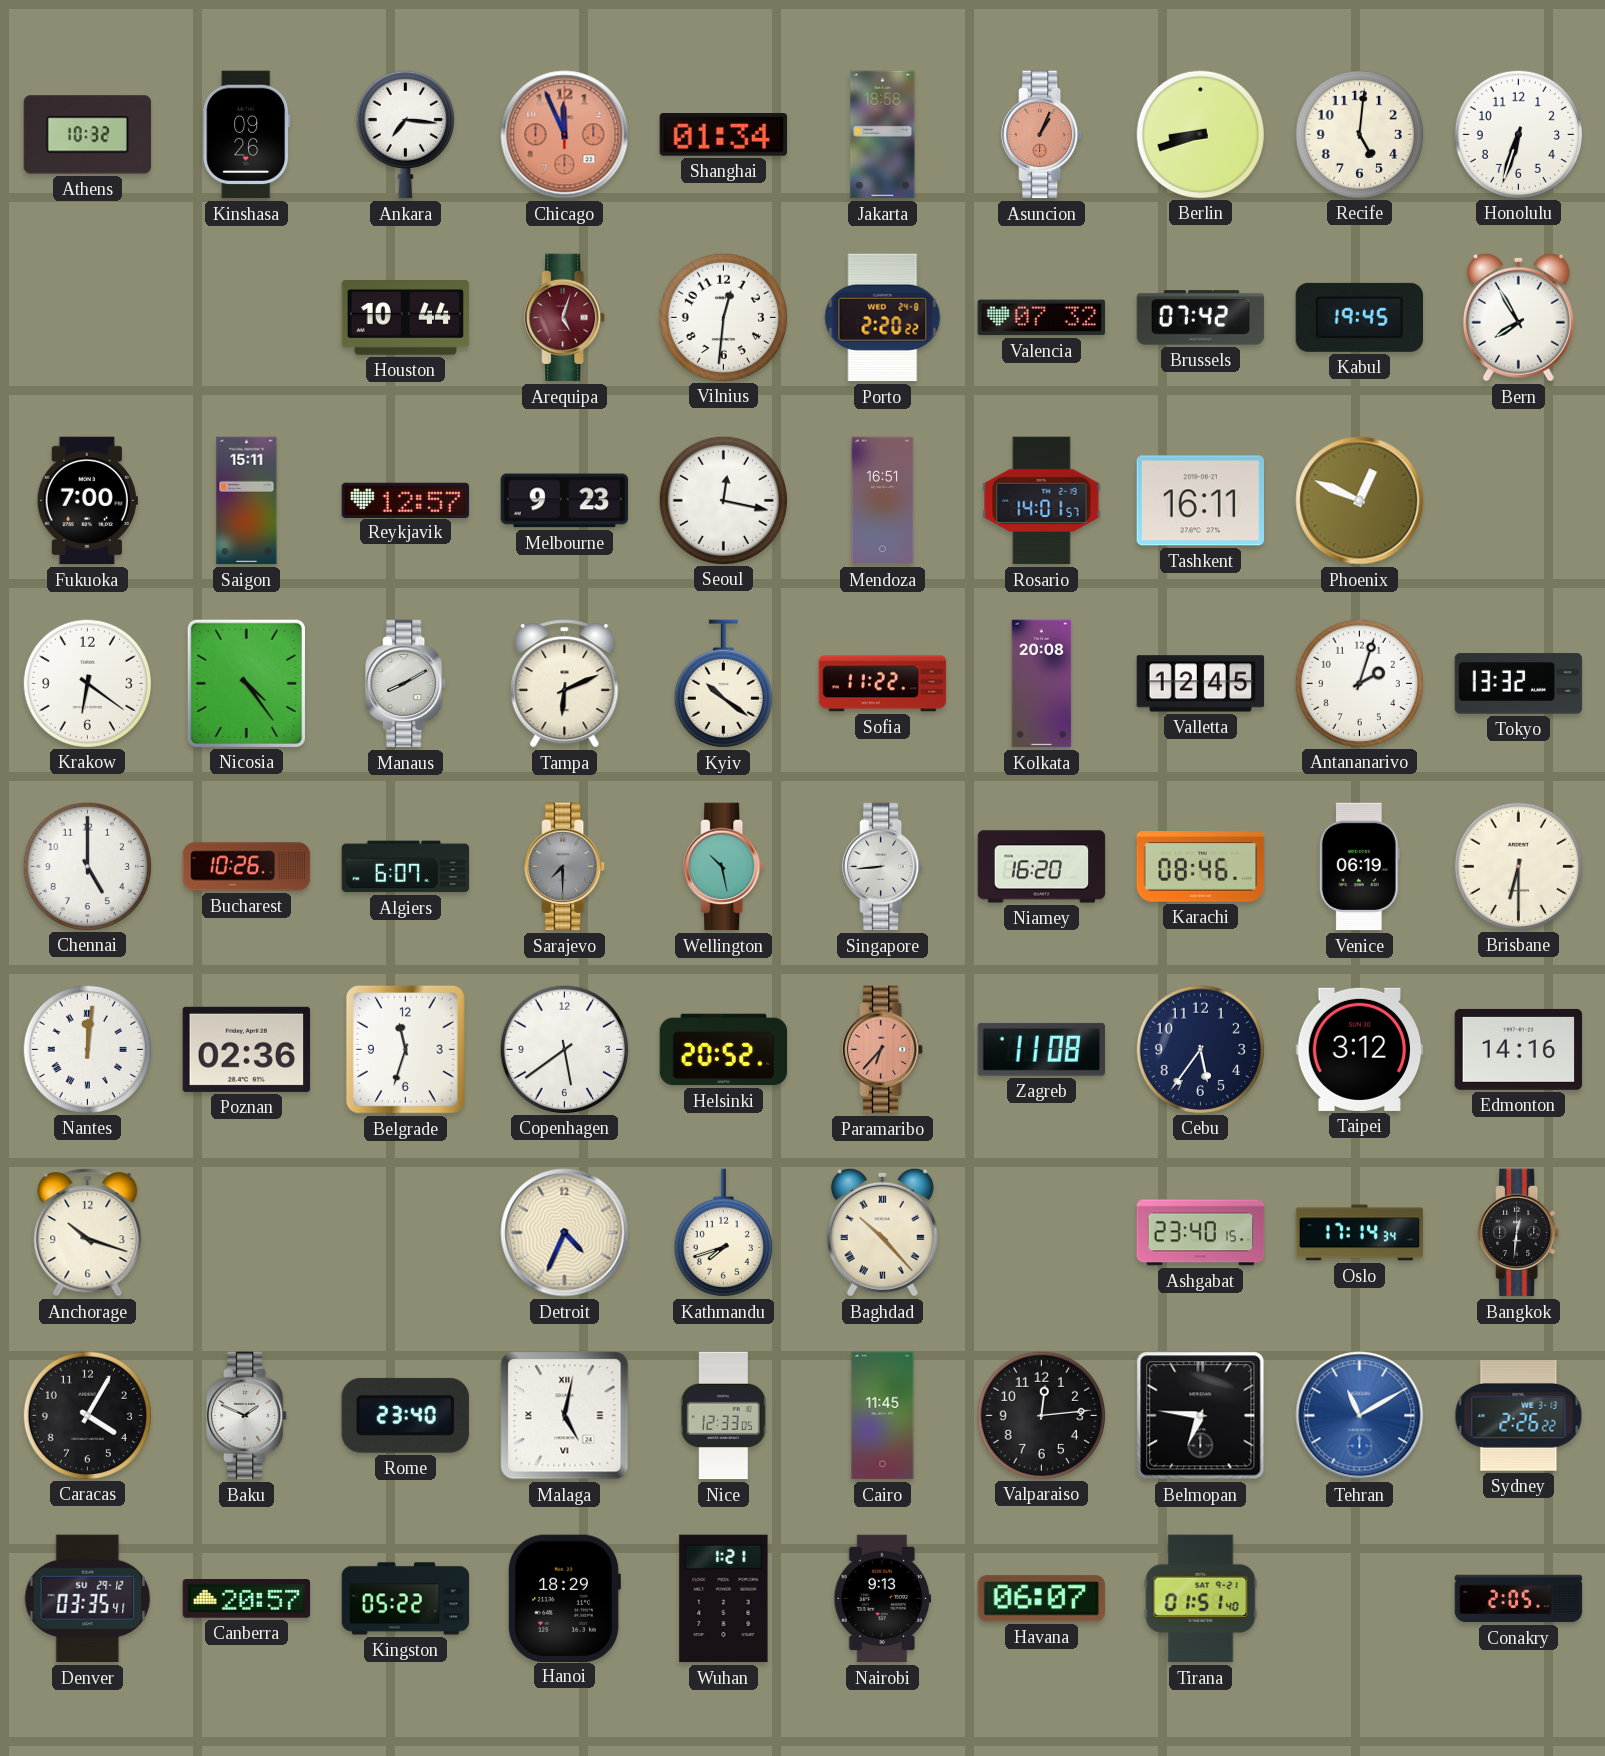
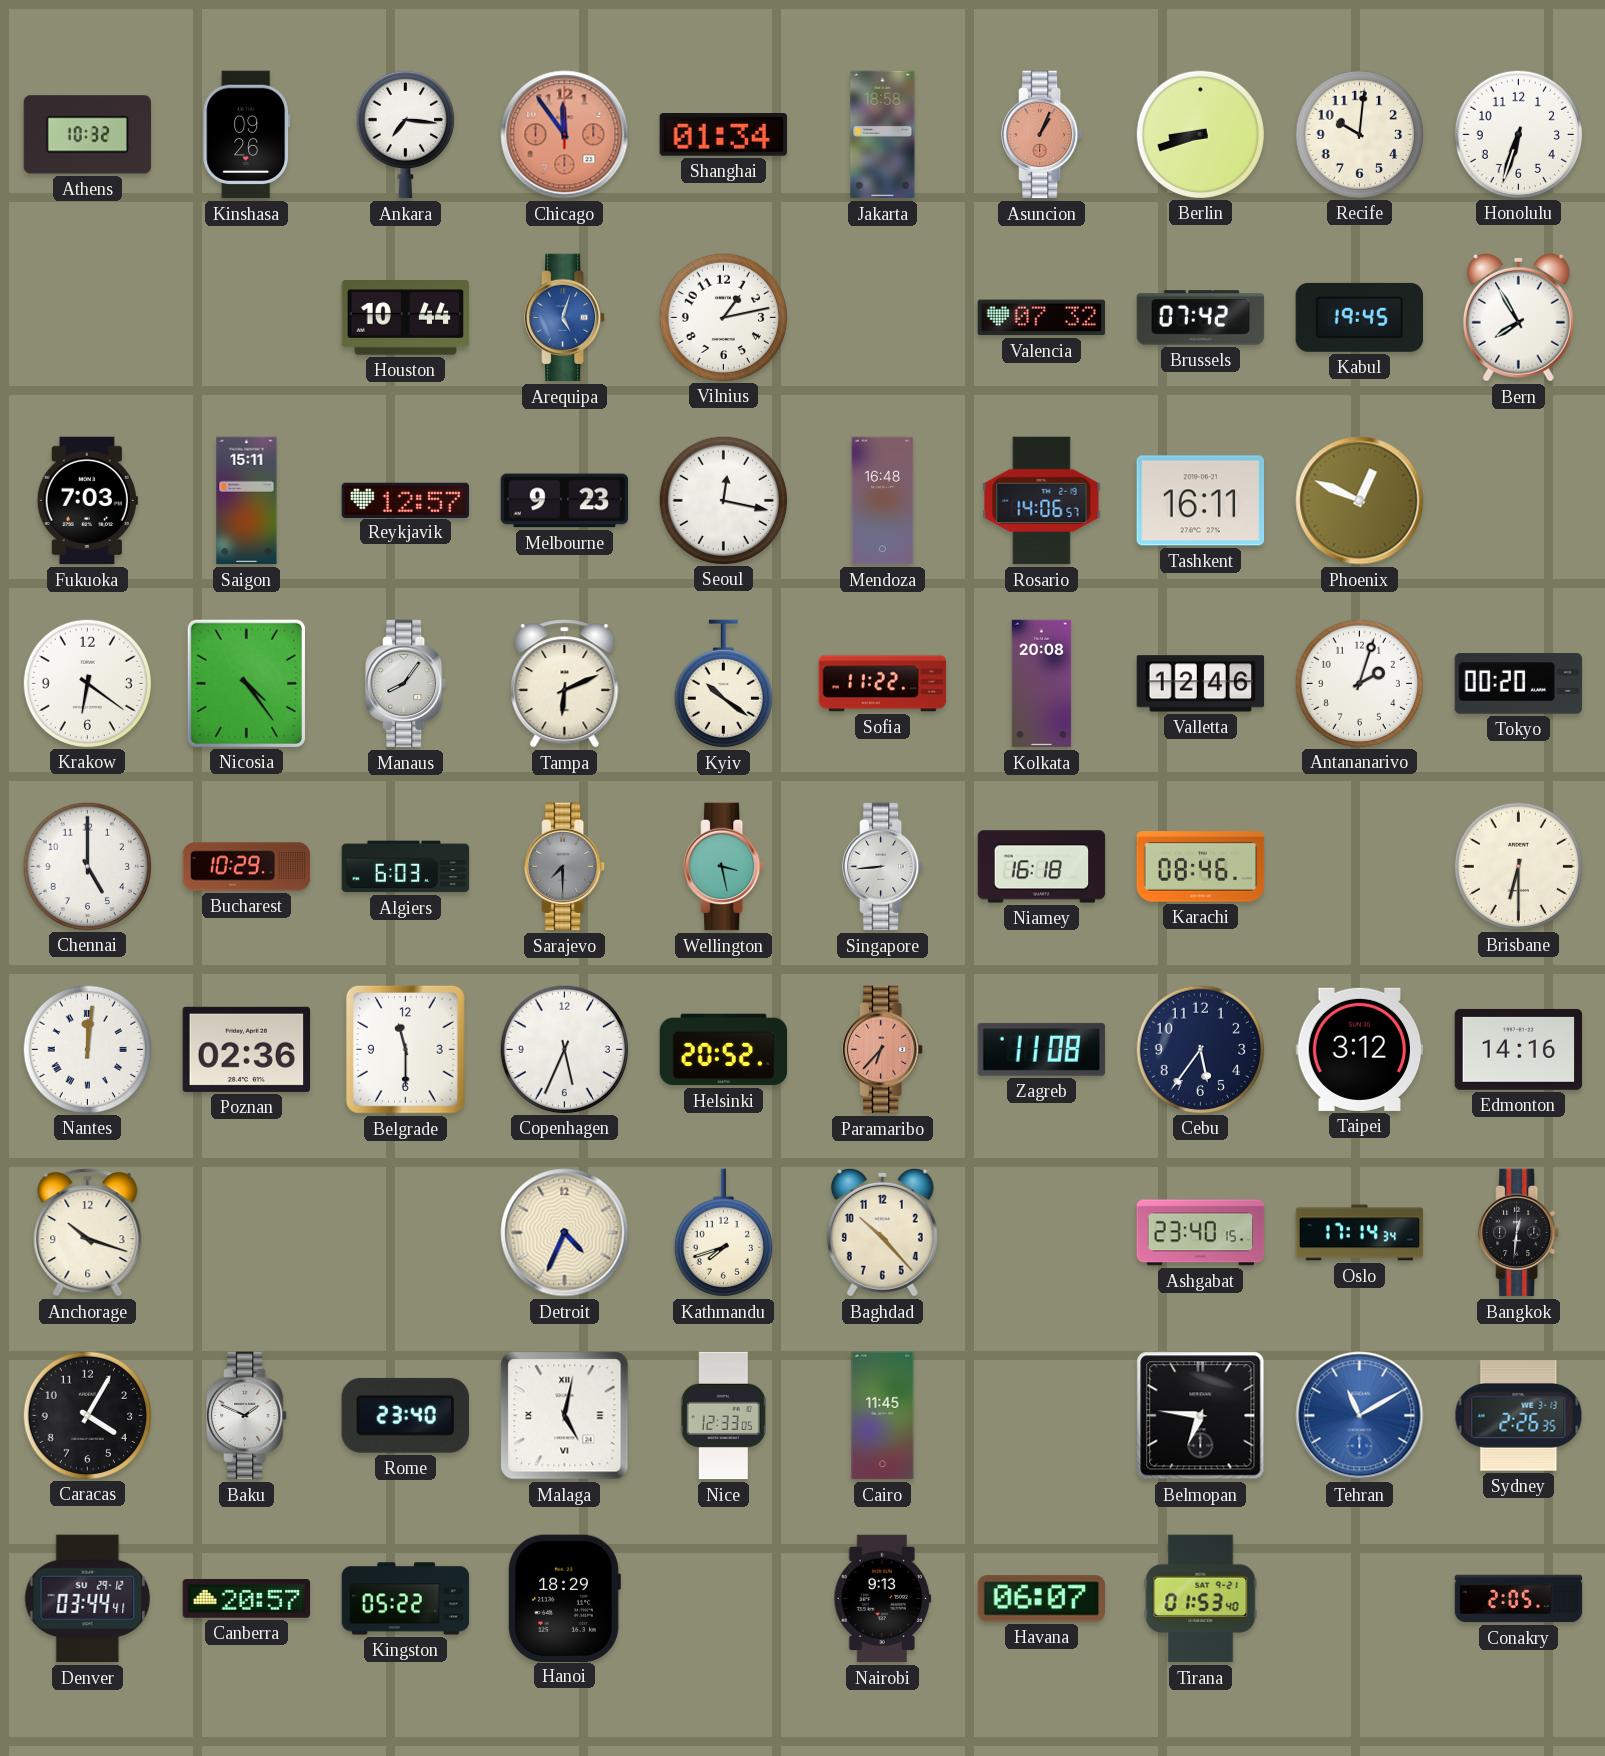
Chicago: 11:56 -> 11:54
Recife: 5:01 -> 10:01
Arequipa dial: burgundy -> blue
Vilnius: 12:31 -> 1:13
Porto: 2:20 -> none
Fukuoka: 7:00 -> 7:03
Mendoza: 16:51 -> 16:48
Rosario: 14:01 -> 14:06
Manaus: 8:10 -> 8:06
Valletta: 12:45 -> 12:46
Tokyo: 13:32 -> 00:20
Bucharest: 10:26 -> 10:29
Algiers: 6:07 -> 6:03
Wellington: 10:28 -> 3:28
Niamey: 16:20 -> 16:18
Venice: 06:19 -> none
Belgrade: 11:33 -> 11:30
Copenhagen: 5:39 -> 5:34
Baghdad numerals: Roman -> Arabic
Valparaiso: 12:14 -> none
Sydney: 2:26:22 -> 2:26:35
Denver: 03:35 -> 03:44
Wuhan: 1:21 -> none
Tirana: 01:51 -> 01:53
